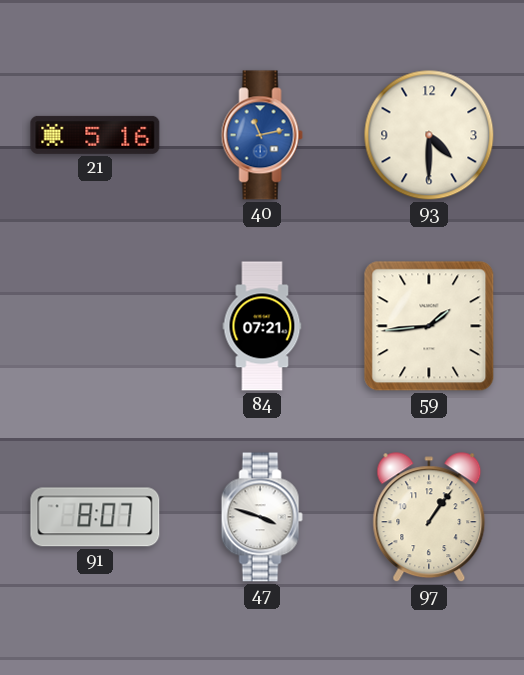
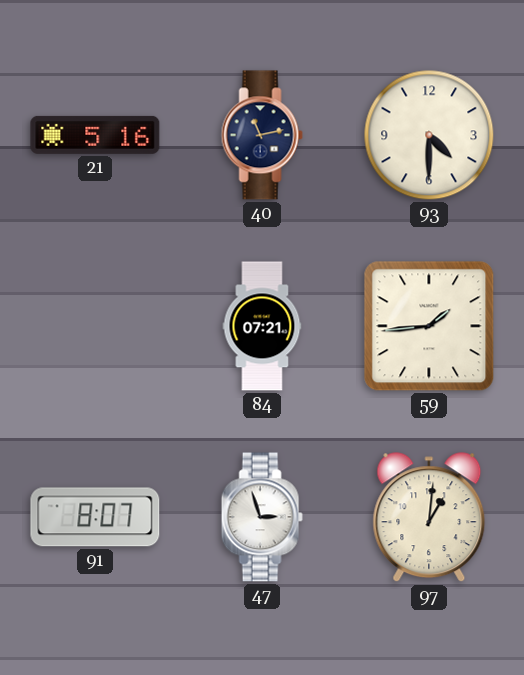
40 dial: blue -> navy
47: 3:48 -> 2:57
97: 1:06 -> 1:01
